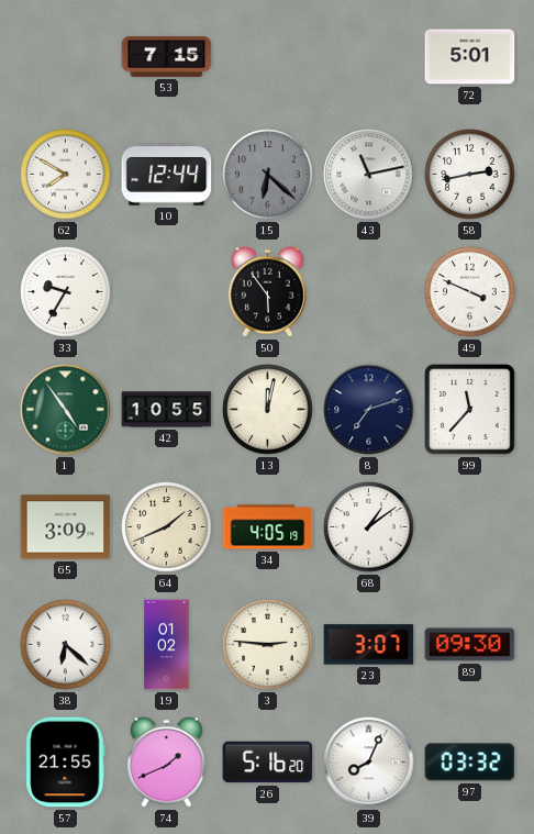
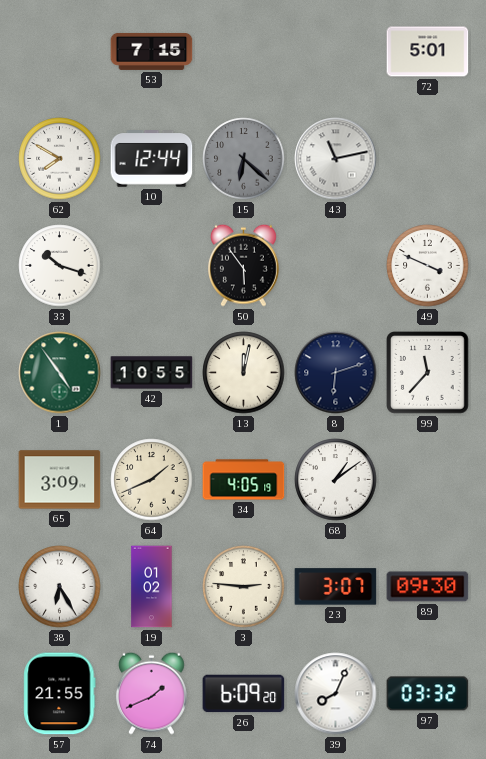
58: 2:43 -> none
33: 9:35 -> 10:18
8: 7:12 -> 6:12
38: 6:22 -> 6:25
26: 5:16 -> 6:09
